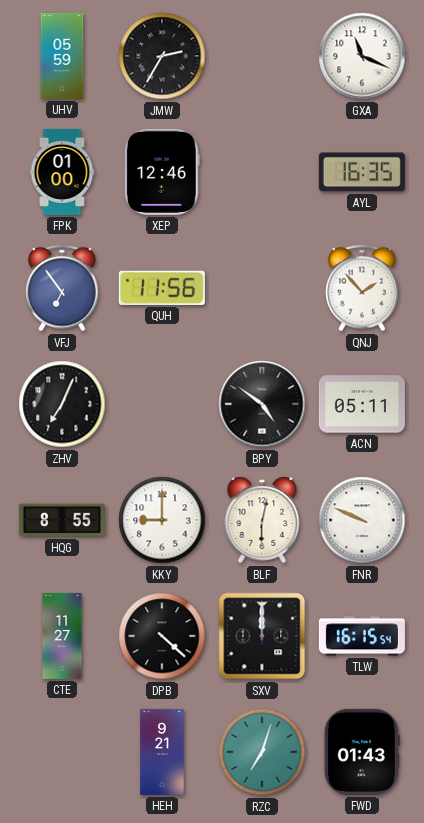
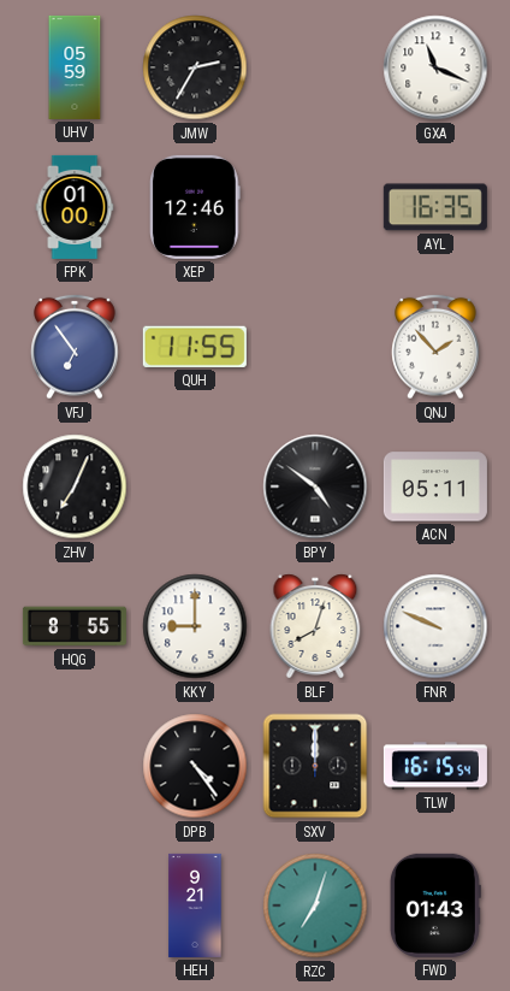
QUH: 11:56 -> 11:55
BLF: 6:02 -> 8:03
CTE: 11:27 -> none
DPB: 4:22 -> 4:24
